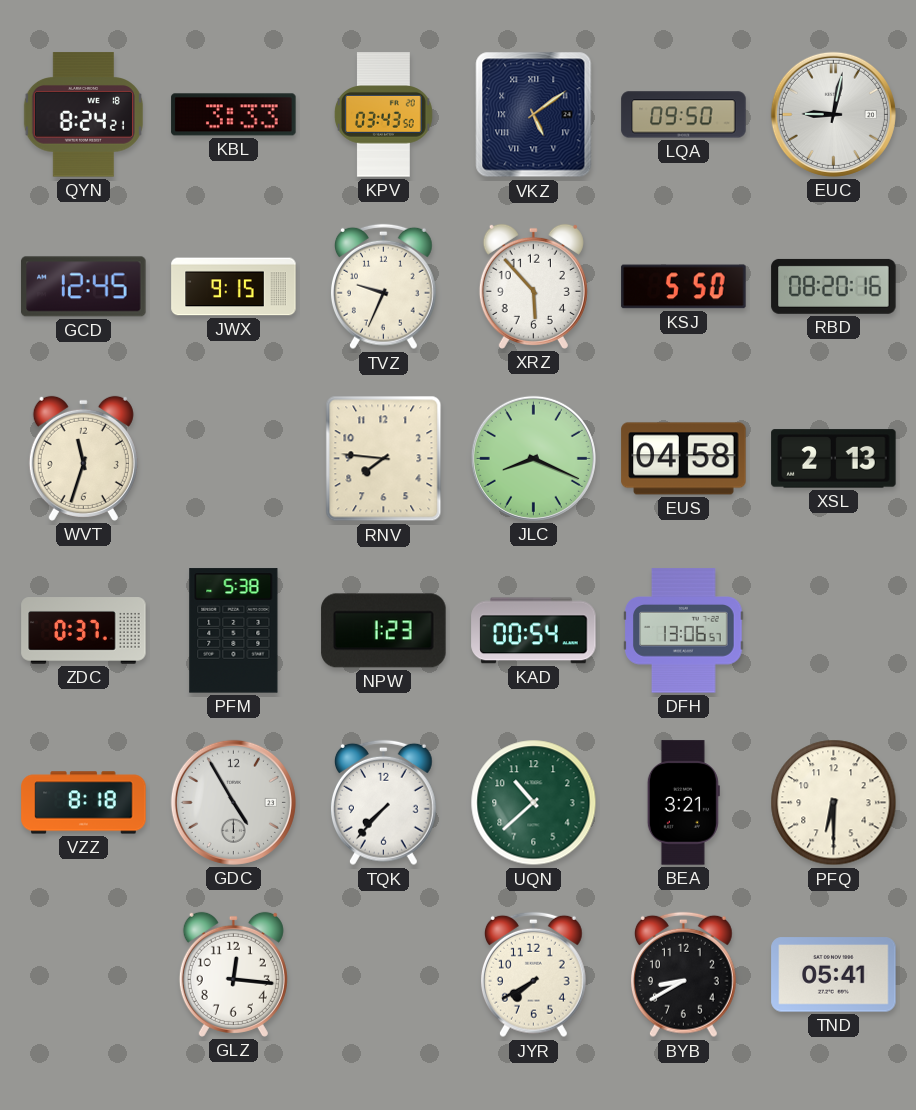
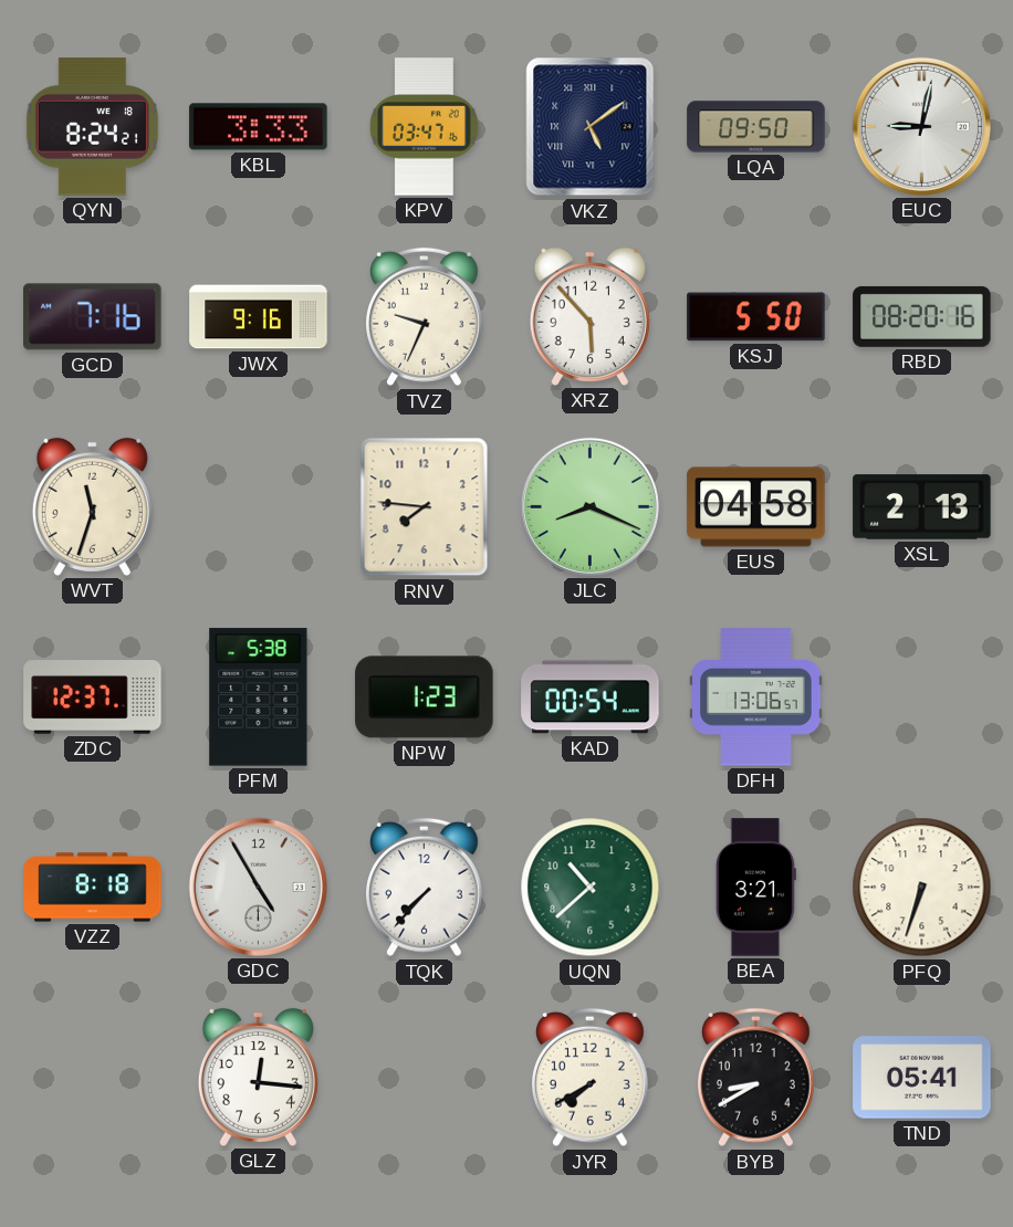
KPV: 03:43 -> 03:47
GCD: 12:45 -> 7:16
JWX: 9:15 -> 9:16
ZDC: 0:37 -> 12:37
PFQ: 6:30 -> 6:33
